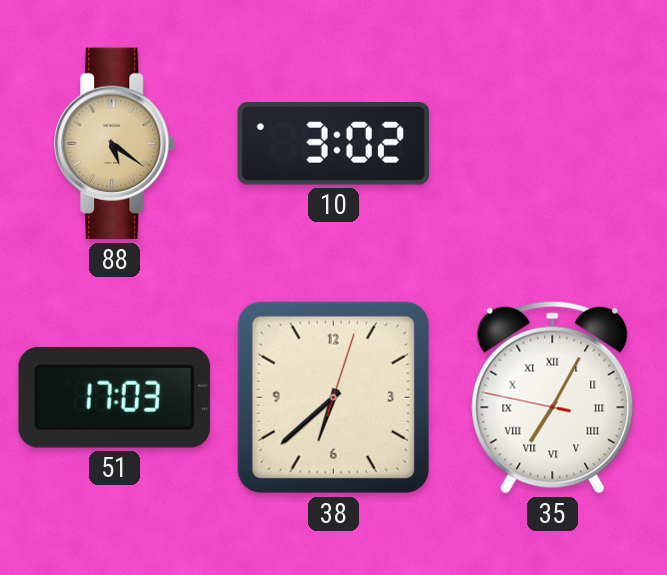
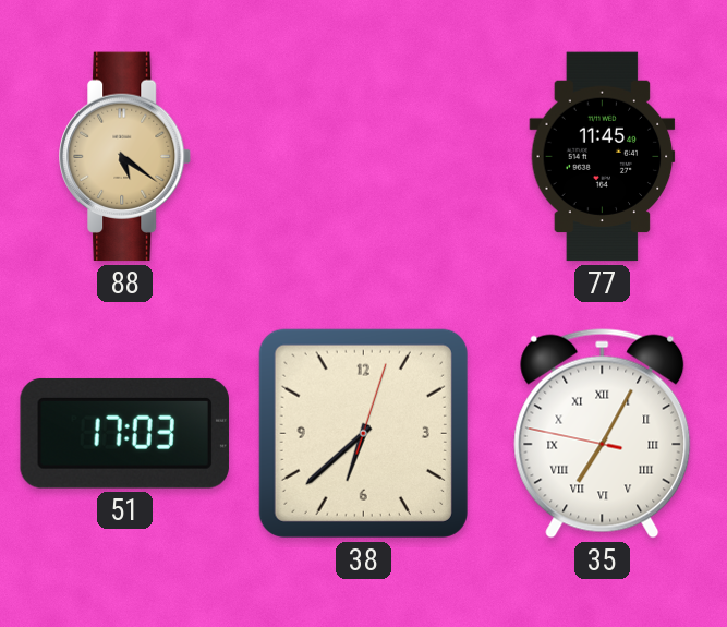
10: 3:02 -> none
77: none -> 11:45
